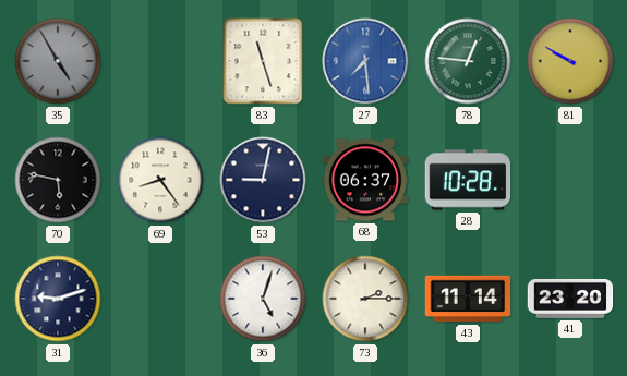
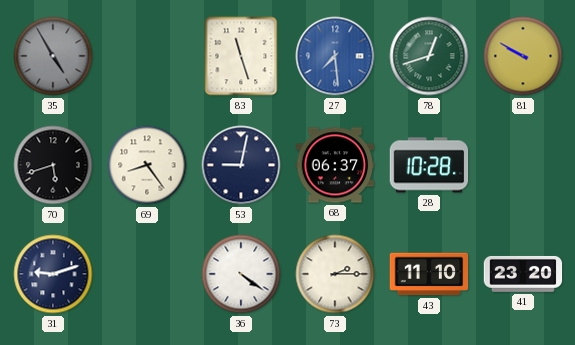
78: 12:46 -> 12:42
70: 5:47 -> 5:42
36: 5:03 -> 4:21
43: 11:14 -> 11:10
